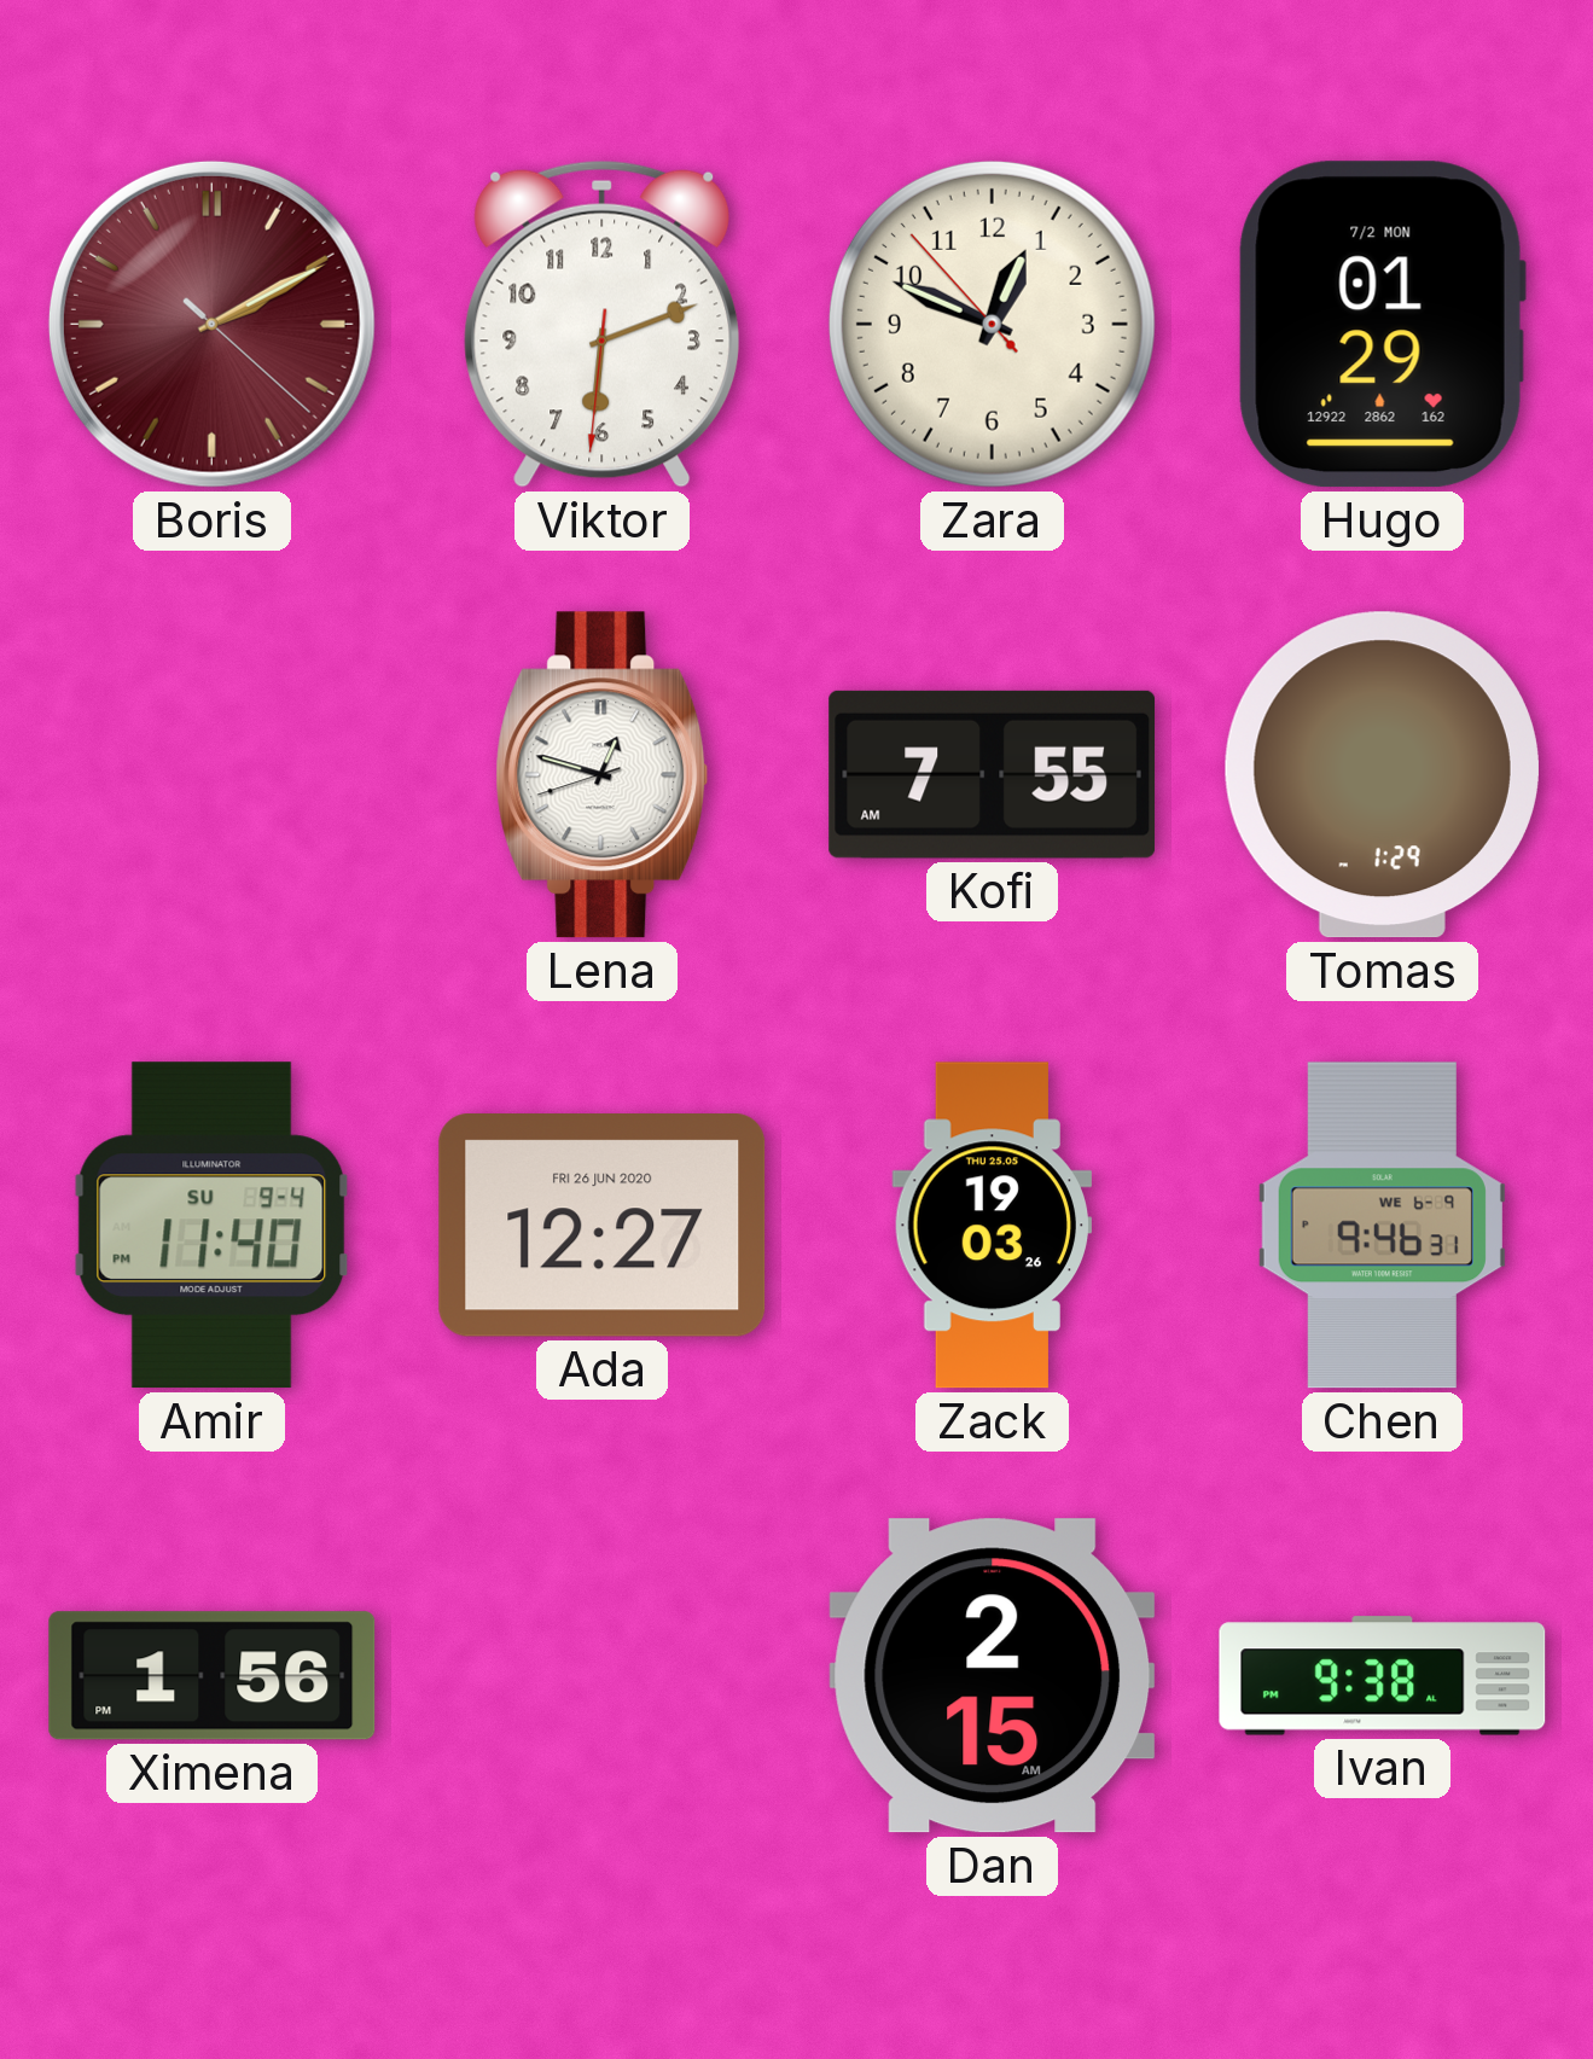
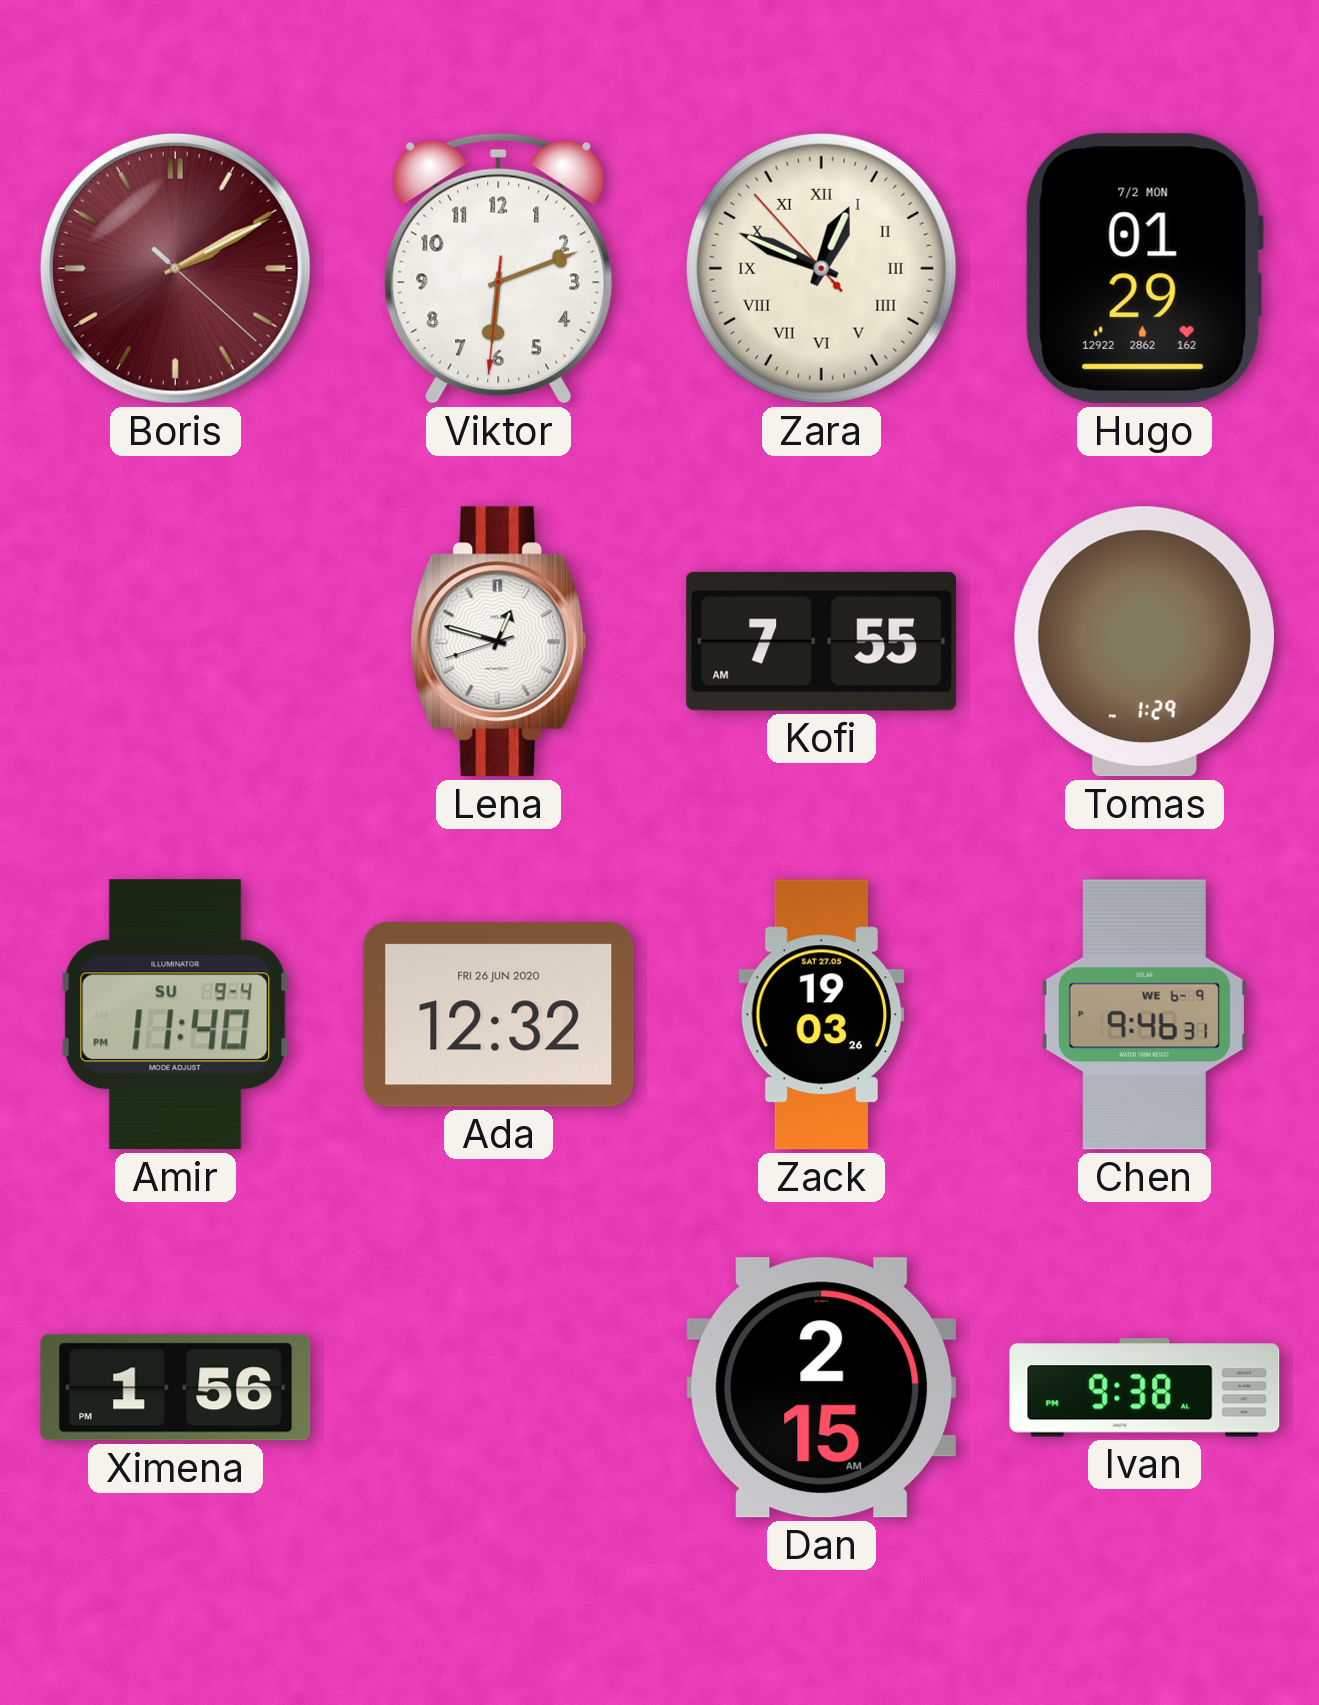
Zara numerals: Arabic -> Roman
Ada: 12:27 -> 12:32
Zack date: THU 25.05 -> SAT 27.05
